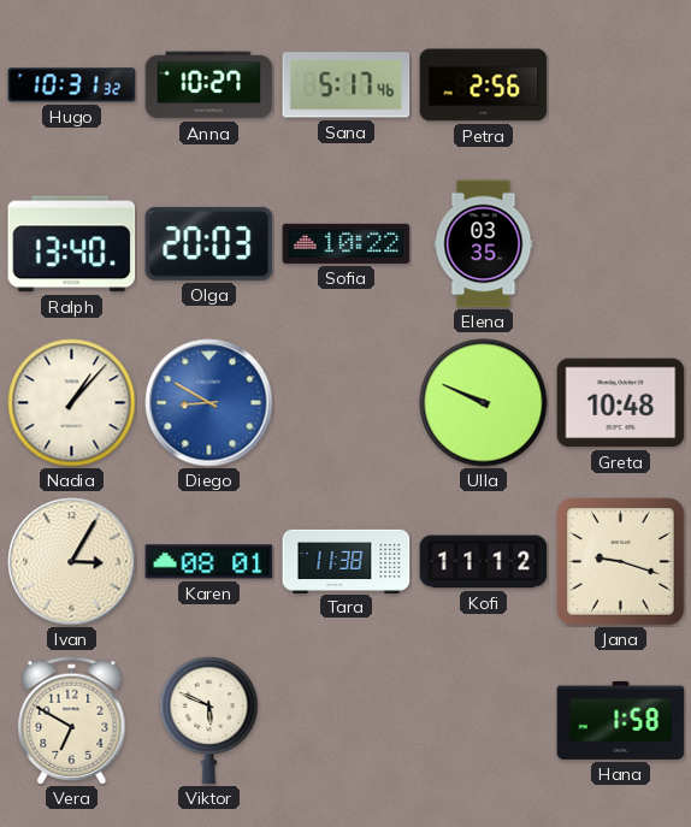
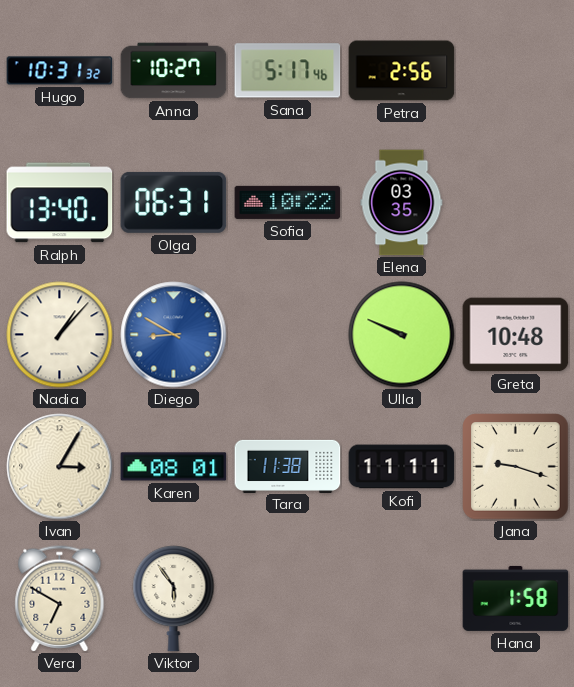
Olga: 20:03 -> 06:31
Kofi: 11:12 -> 11:11
Viktor: 5:49 -> 5:54
